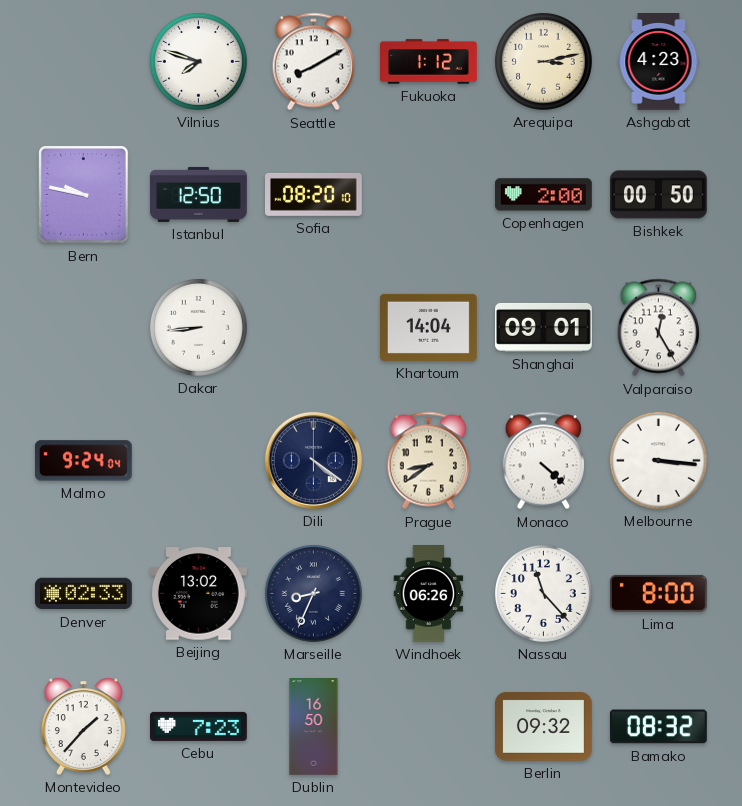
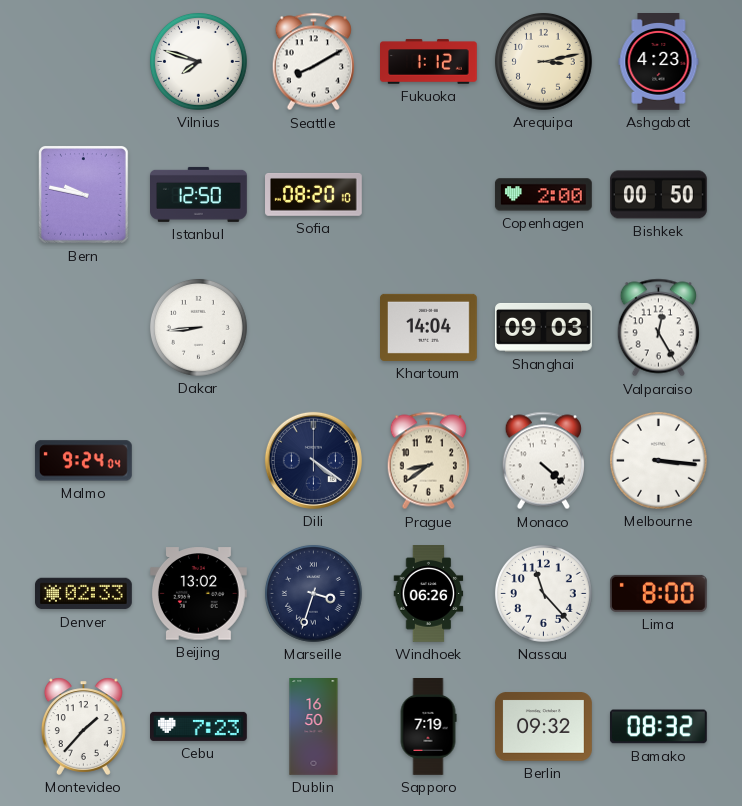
Shanghai: 09:01 -> 09:03
Marseille: 8:34 -> 3:33
Sapporo: none -> 7:19
